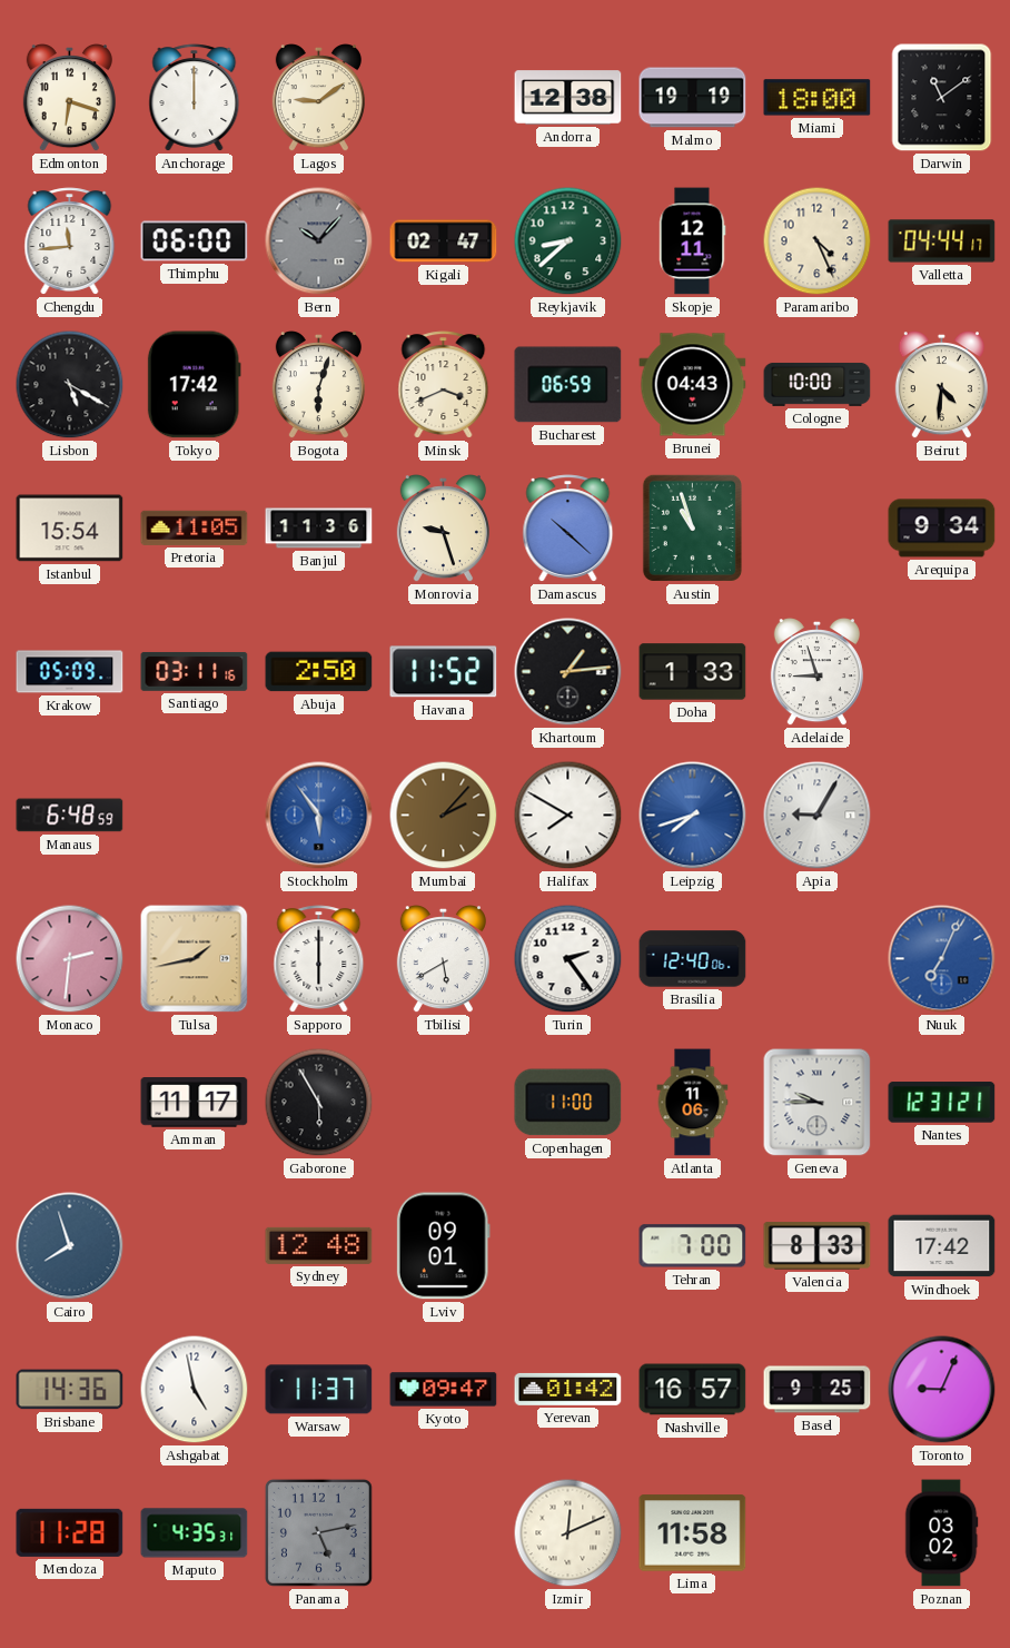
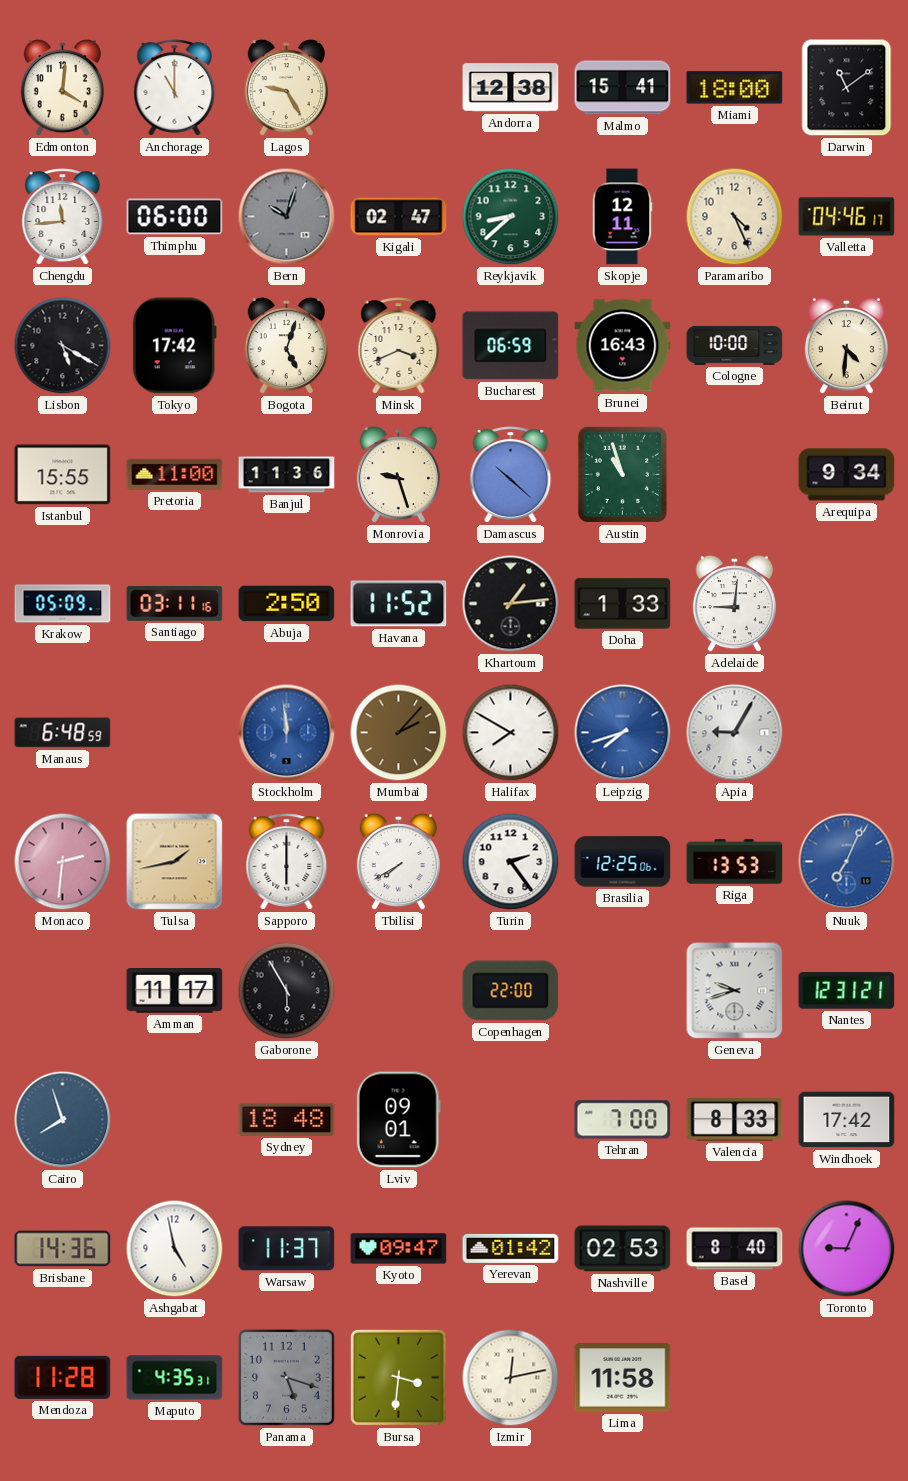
Edmonton: 6:18 -> 4:01
Anchorage: 12:00 -> 11:00
Lagos: 9:09 -> 9:25
Malmo: 19:19 -> 15:41
Bern: 10:07 -> 10:03
Valletta: 04:44 -> 04:46
Bogota: 6:03 -> 5:03
Brunei: 04:43 -> 16:43
Istanbul: 15:54 -> 15:55
Pretoria: 11:05 -> 11:00
Adelaide: 8:57 -> 9:01
Stockholm: 5:54 -> 11:59
Tbilisi: 5:40 -> 7:40
Brasilia: 12:40 -> 12:25
Riga: none -> 13:53
Copenhagen: 11:00 -> 22:00
Atlanta: 11:06 -> none
Geneva: 9:45 -> 9:42
Sydney: 12:48 -> 18:48
Nashville: 16:57 -> 02:53
Basel: 9:25 -> 8:40
Panama: 5:13 -> 5:18
Bursa: none -> 3:31
Izmir: 12:11 -> 12:13
Poznan: 03:02 -> none
